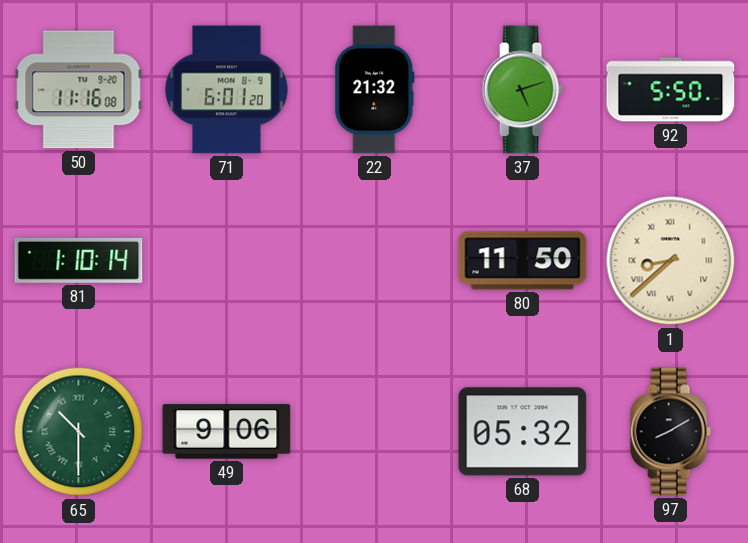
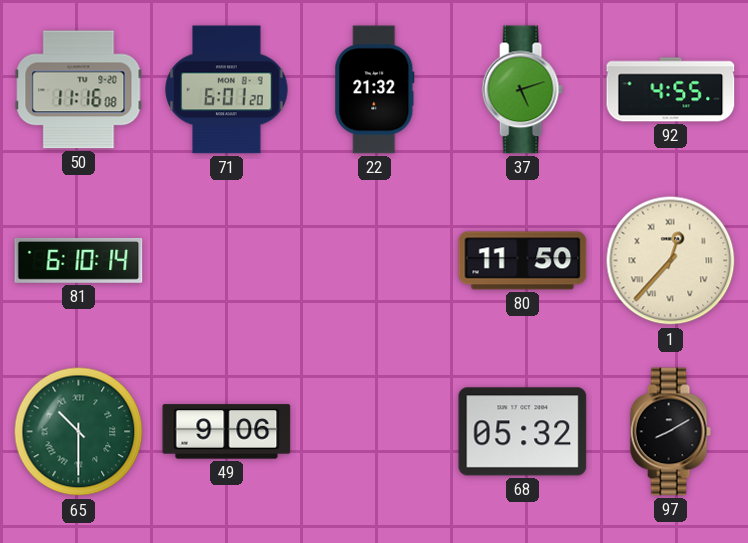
92: 5:50 -> 4:55
81: 1:10 -> 6:10
1: 8:38 -> 12:37
